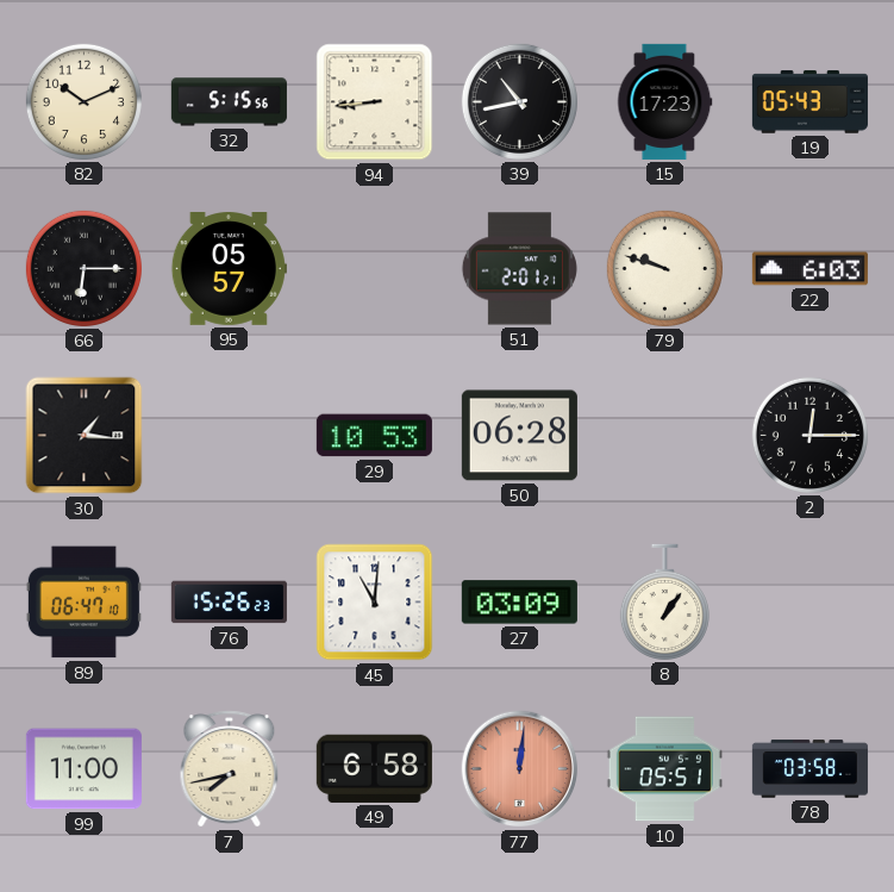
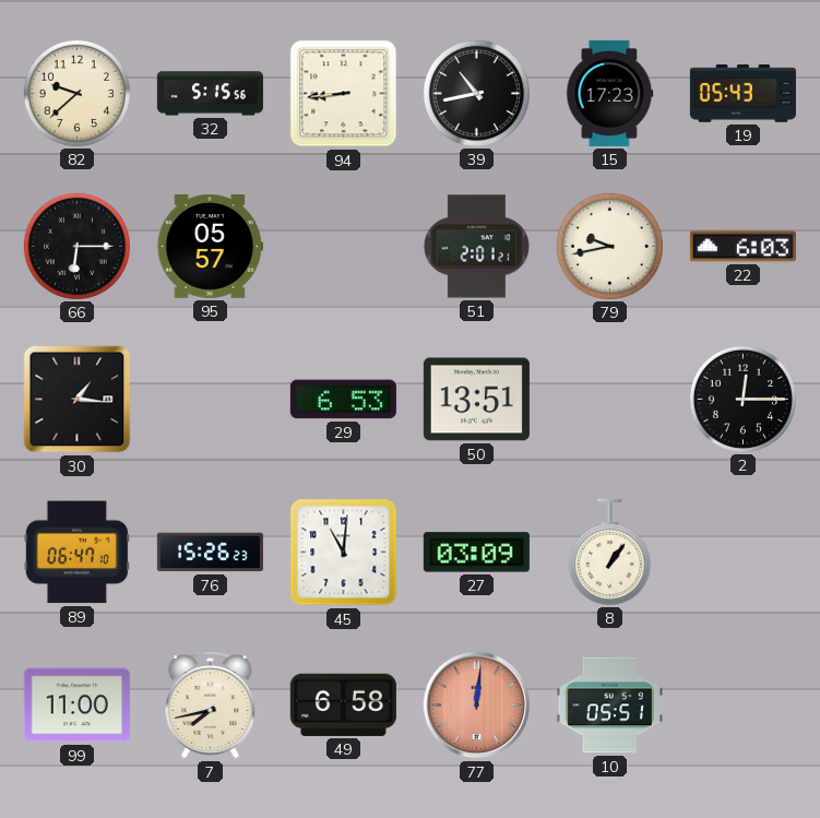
82: 10:11 -> 9:38
79: 9:48 -> 9:43
29: 10:53 -> 6:53
50: 06:28 -> 13:51
78: 03:58 -> none
